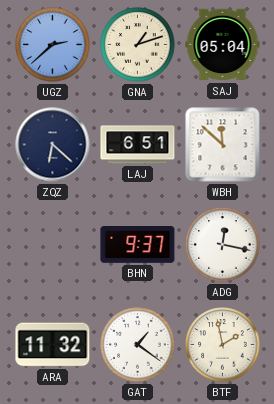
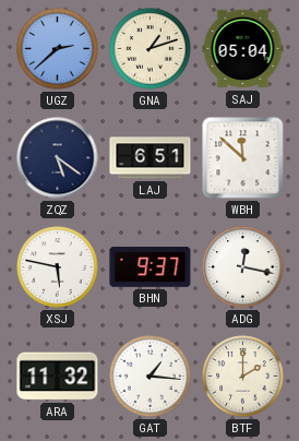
ZQZ: 6:22 -> 5:21
XSJ: none -> 5:47
GAT: 1:21 -> 1:16
BTF: 1:58 -> 2:00
